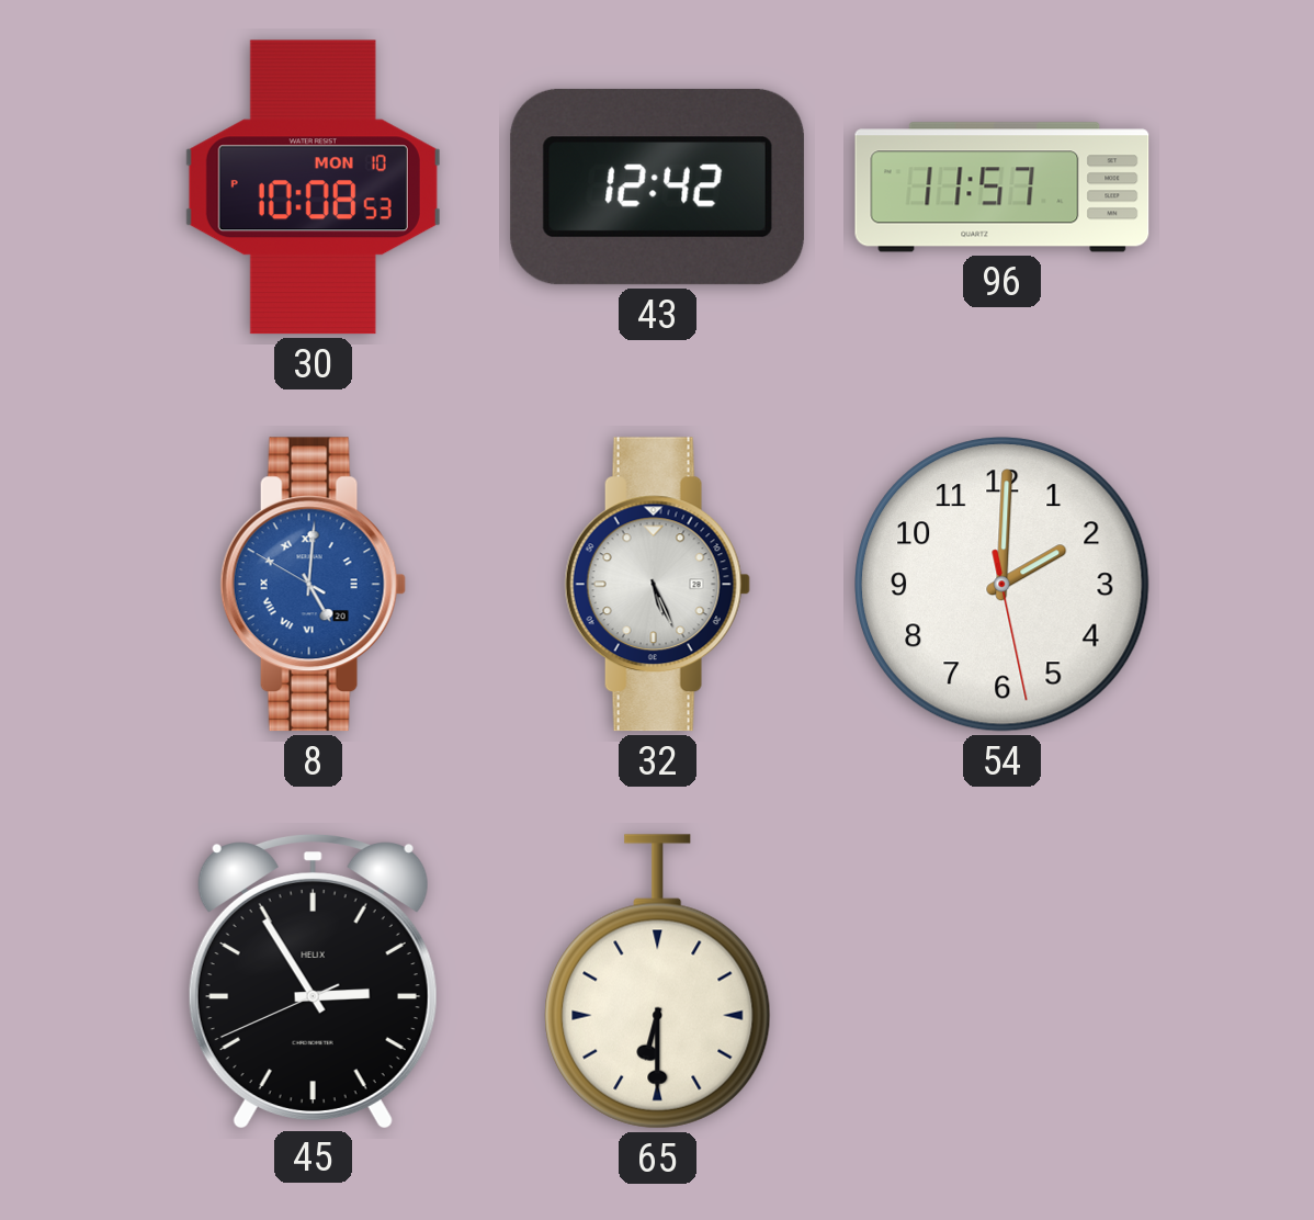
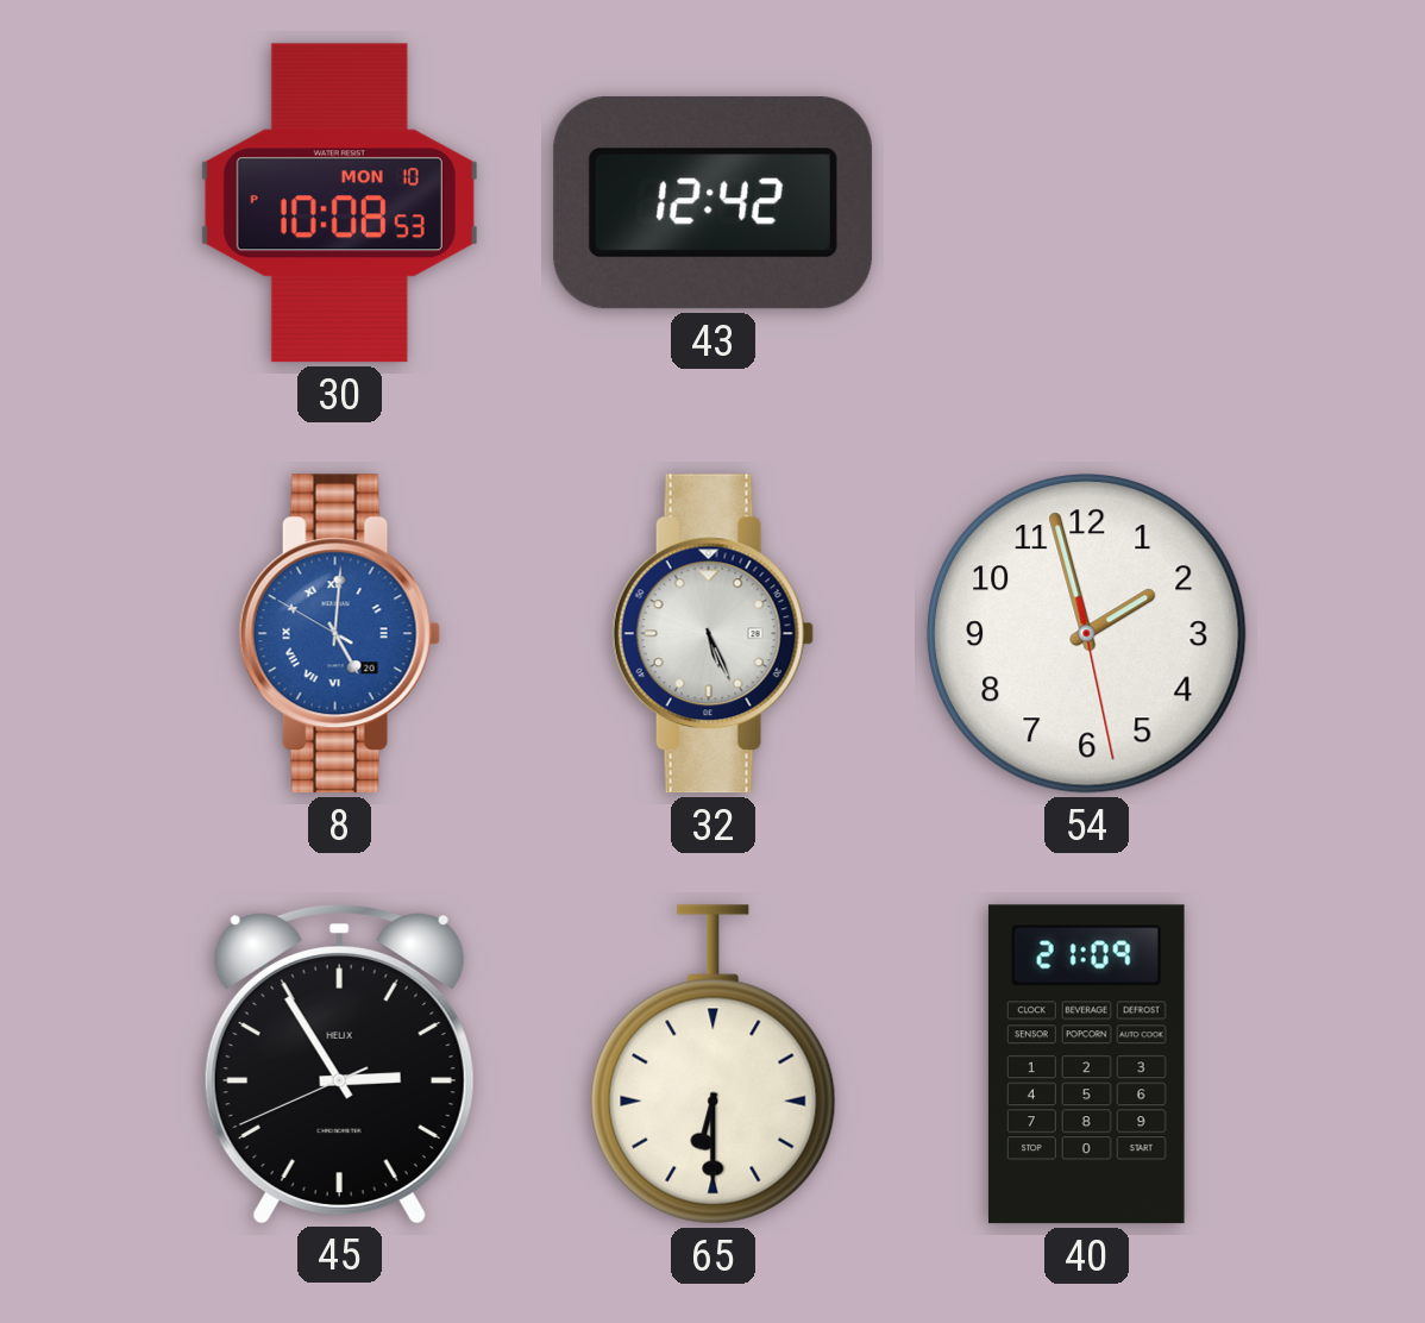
96: 11:57 -> none
54: 2:00 -> 1:57
40: none -> 21:09
